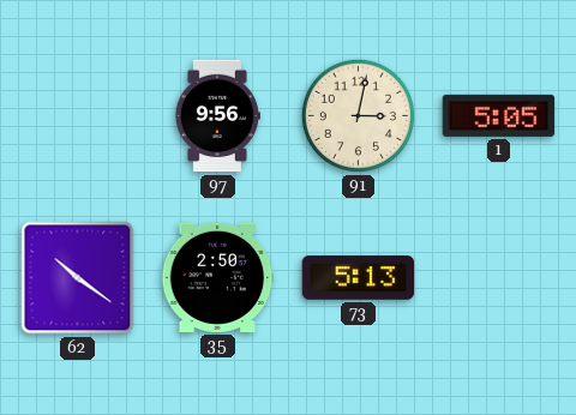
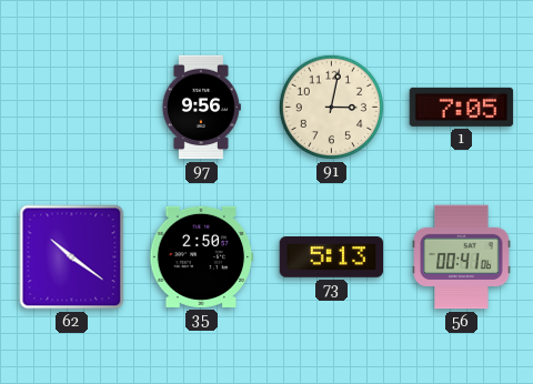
1: 5:05 -> 7:05
56: none -> 00:41
